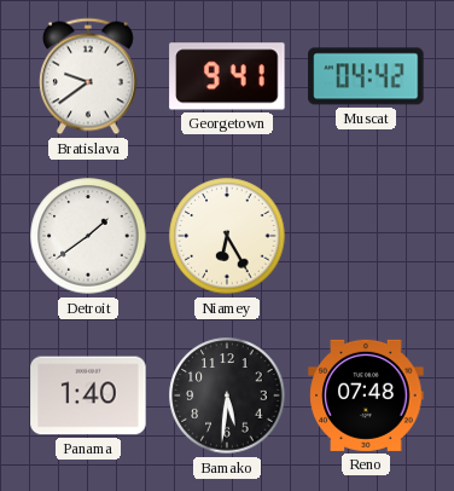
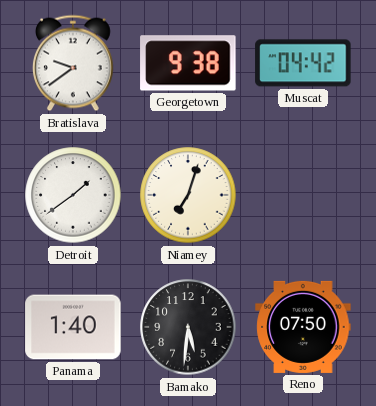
Georgetown: 9:41 -> 9:38
Niamey: 6:25 -> 7:03
Reno: 07:48 -> 07:50
